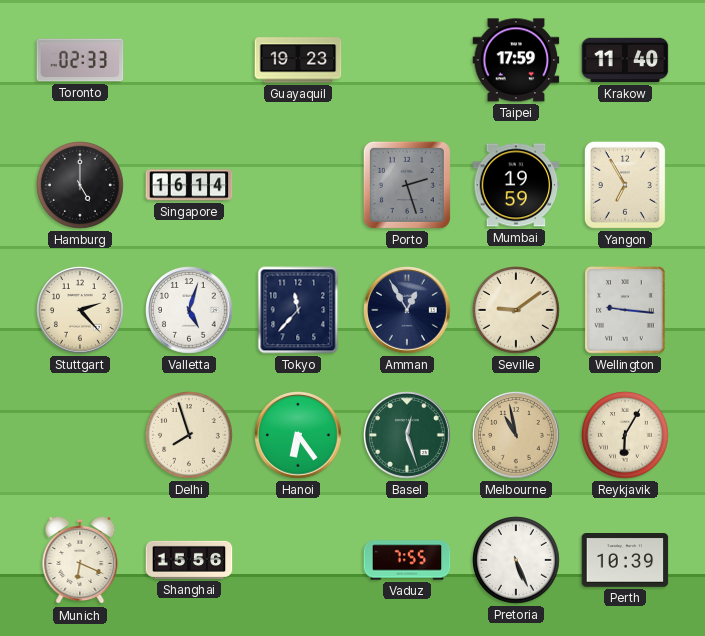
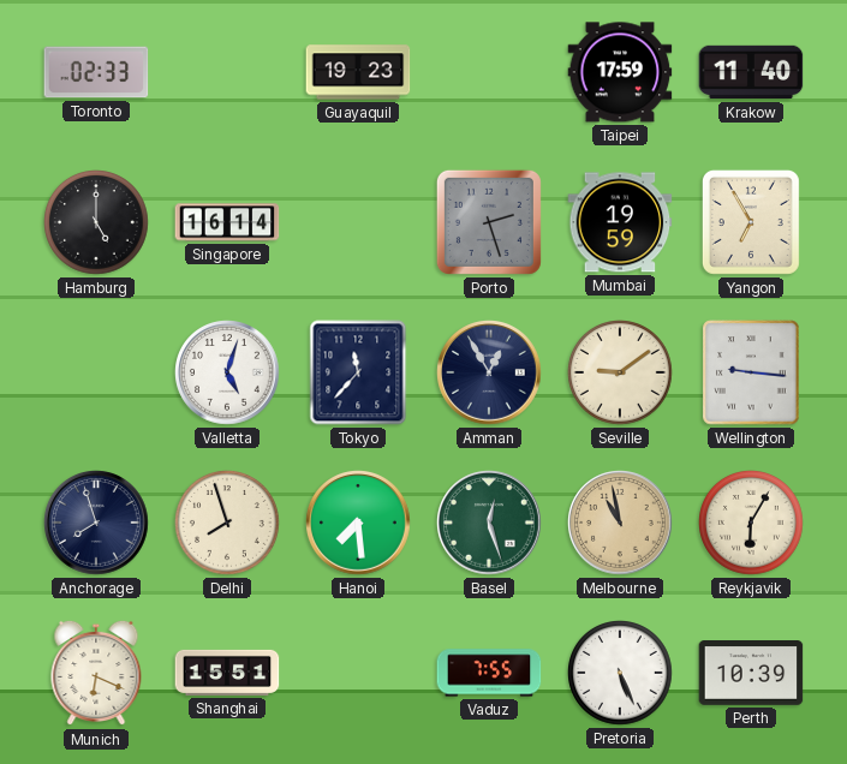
Stuttgart: 2:23 -> none
Anchorage: none -> 7:57
Hanoi: 6:24 -> 7:29
Shanghai: 15:56 -> 15:51
